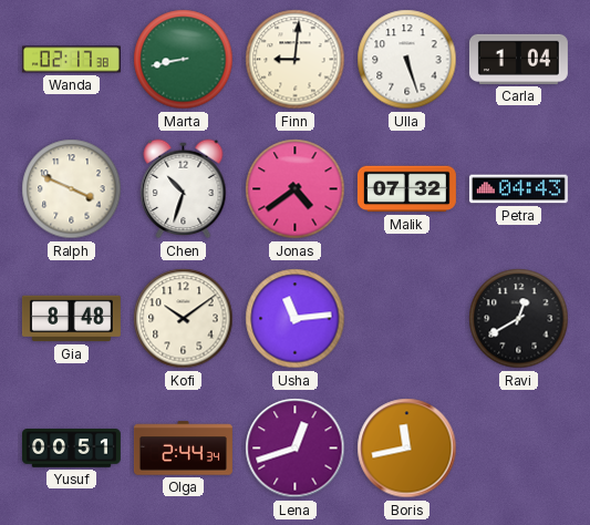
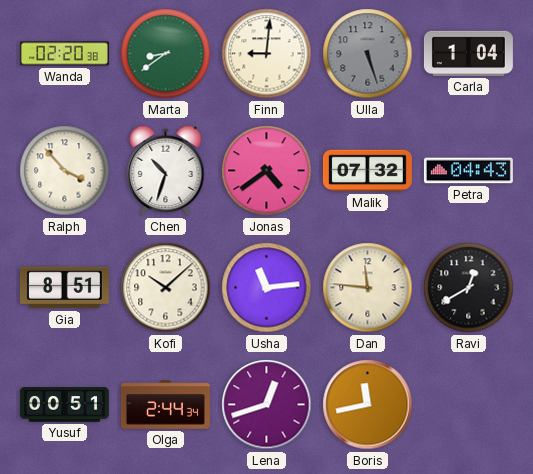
Wanda: 02:17 -> 02:20
Marta: 8:43 -> 8:39
Ulla dial: white -> grey
Ralph: 3:49 -> 3:53
Gia: 8:48 -> 8:51
Kofi: 10:09 -> 10:08
Dan: none -> 11:46
